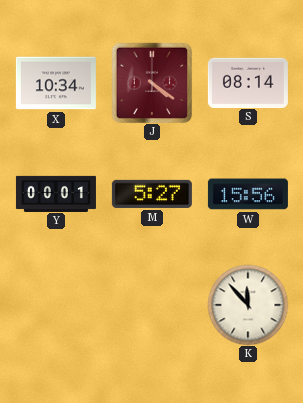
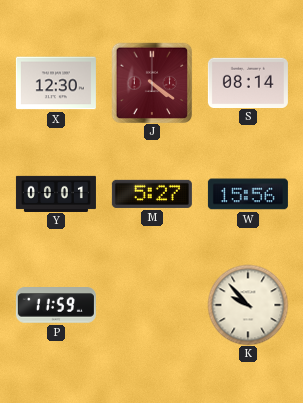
X: 10:34 -> 12:30
P: none -> 11:59
K: 11:53 -> 9:53
